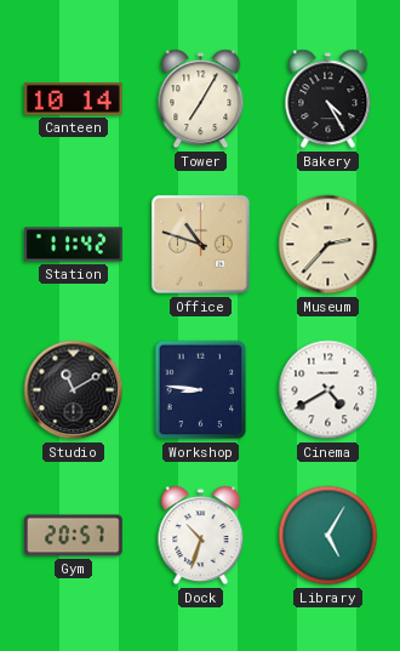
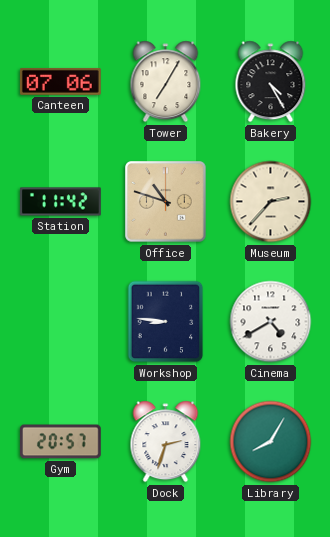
Canteen: 10:14 -> 07:06
Studio: 11:10 -> none
Dock: 10:33 -> 2:33
Library: 5:05 -> 8:05
